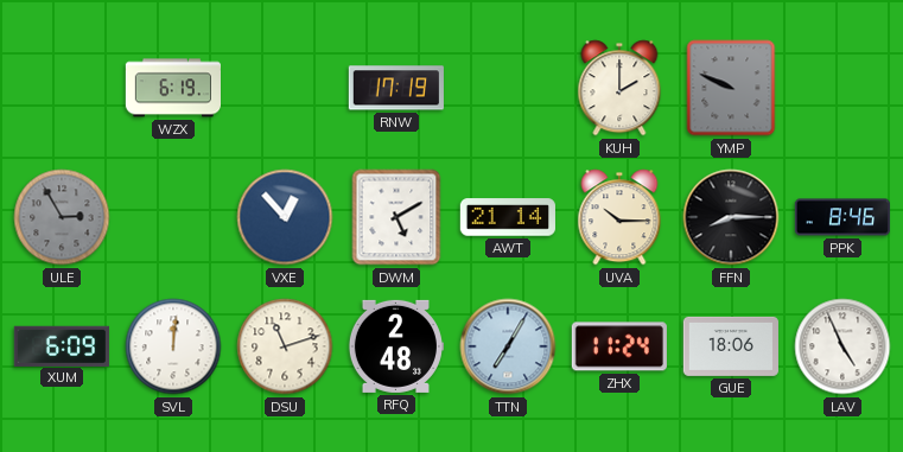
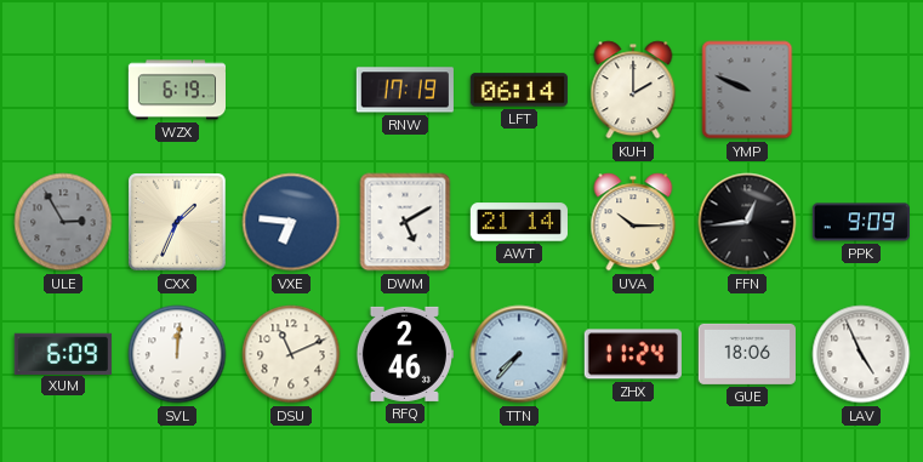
LFT: none -> 06:14
CXX: none -> 1:34
VXE: 12:53 -> 6:46
FFN: 8:15 -> 12:44
PPK: 8:46 -> 9:09
DSU: 11:12 -> 11:11
RFQ: 2:48 -> 2:46
TTN: 7:05 -> 7:37
